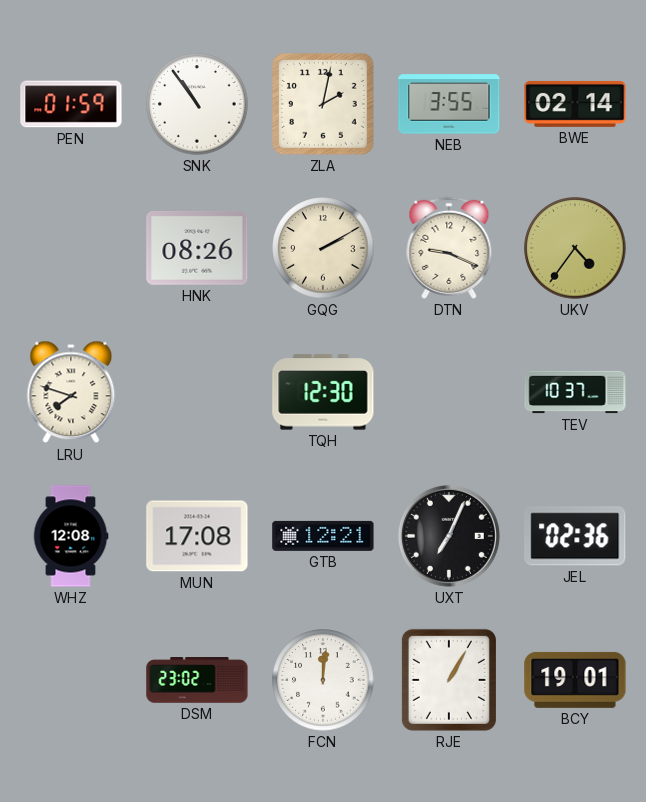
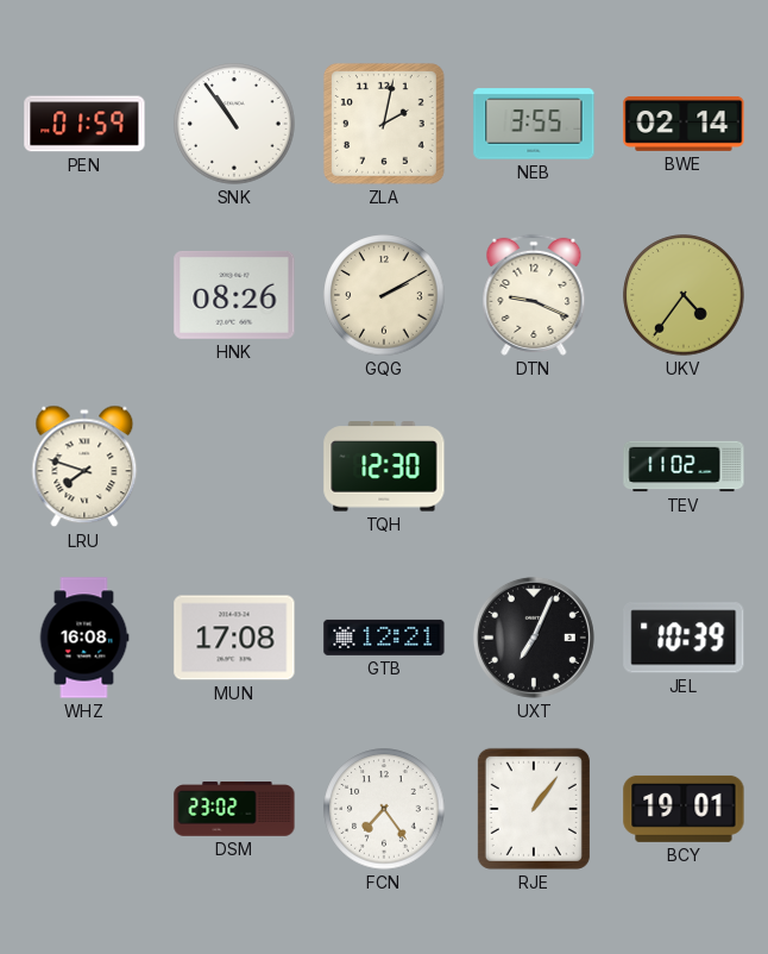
TEV: 10:37 -> 11:02
WHZ: 12:08 -> 16:08
JEL: 02:36 -> 10:39
FCN: 12:01 -> 7:24
RJE: 1:05 -> 1:06
